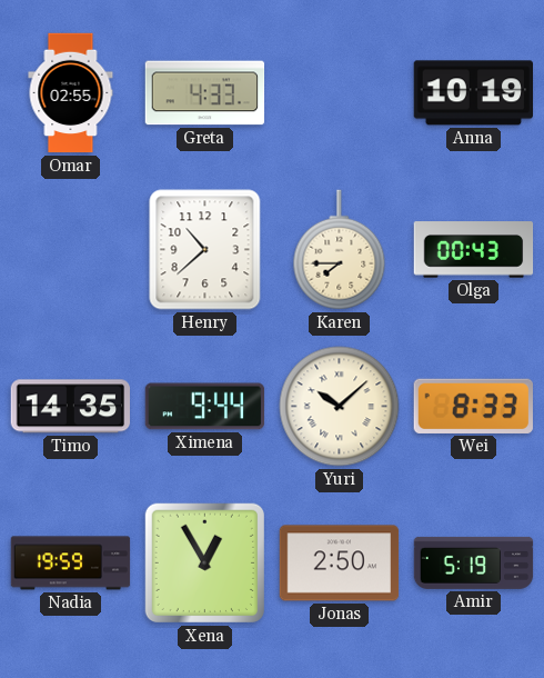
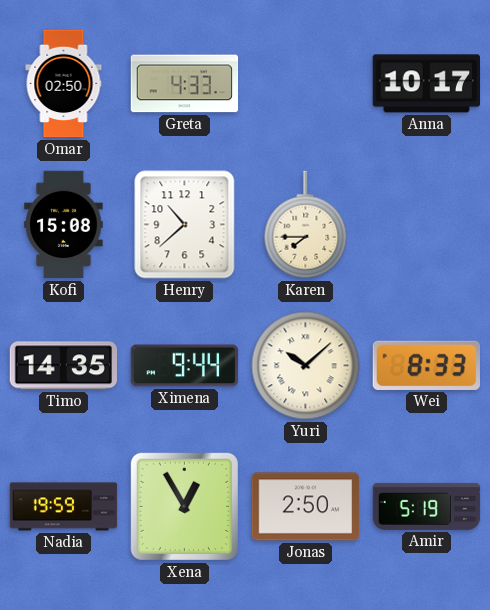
Omar: 02:55 -> 02:50
Anna: 10:19 -> 10:17
Kofi: none -> 15:08
Olga: 00:43 -> none
